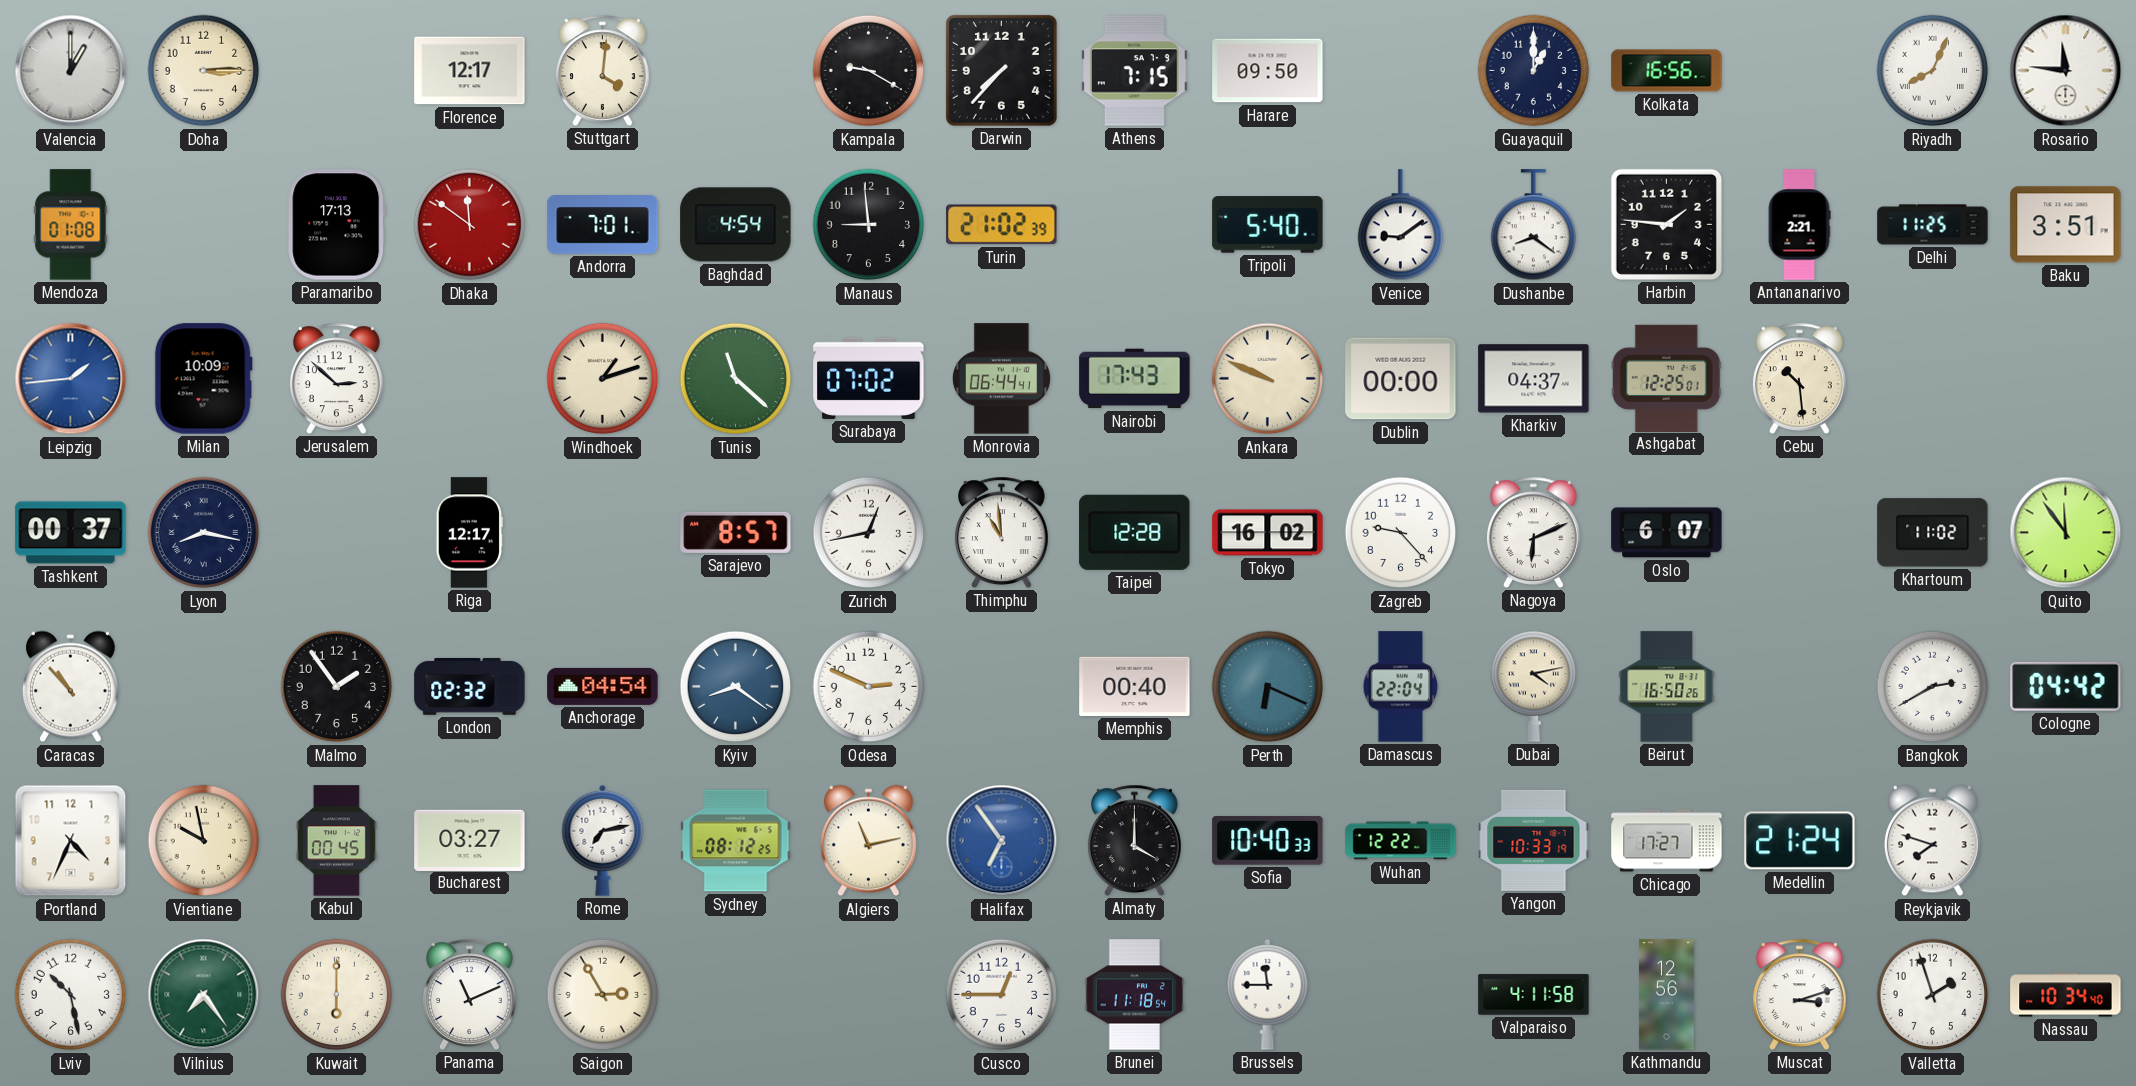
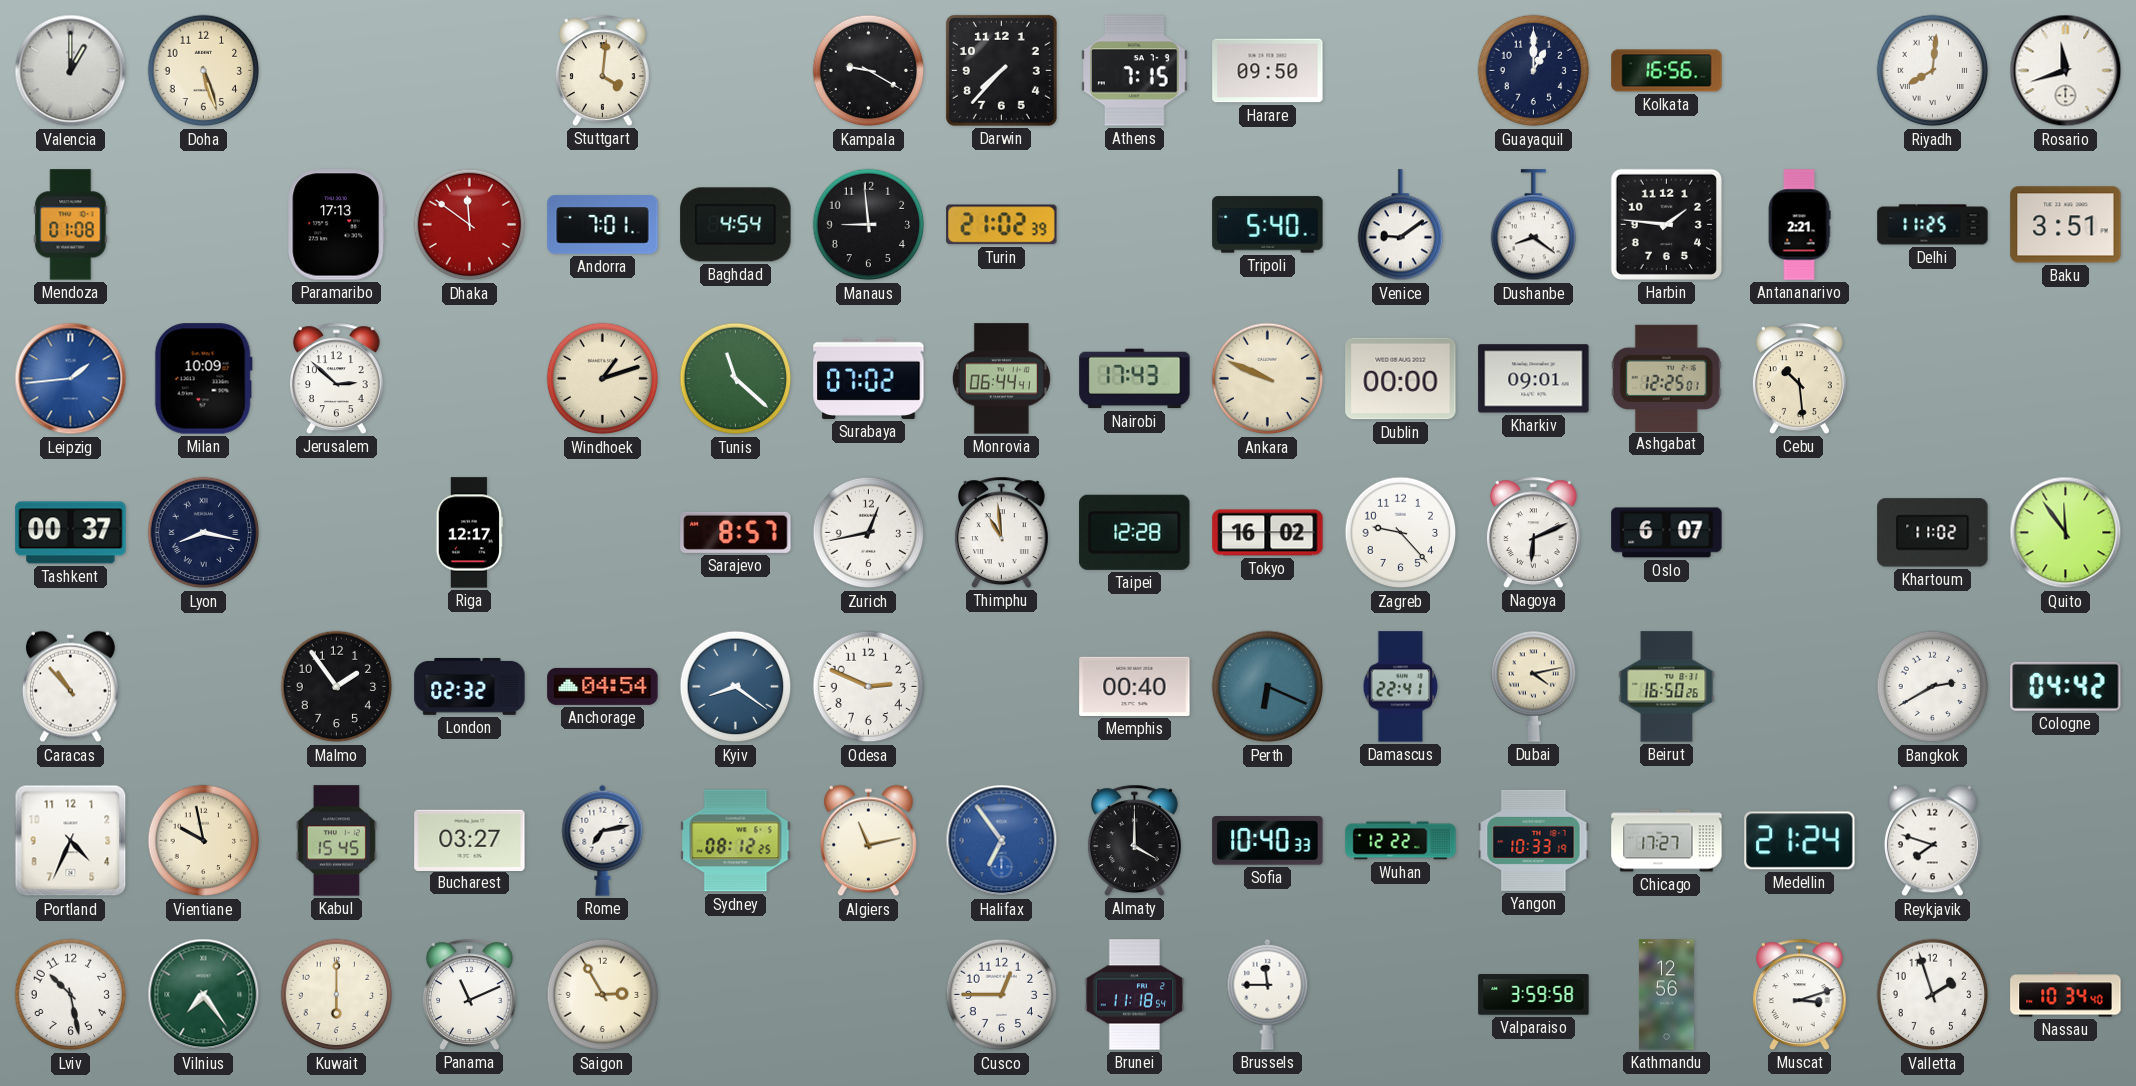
Doha: 3:15 -> 5:27
Florence: 12:17 -> none
Riyadh: 8:04 -> 8:01
Rosario: 11:46 -> 11:42
Kharkiv: 04:37 -> 09:01
Damascus: 22:04 -> 22:41
Kabul: 00:45 -> 15:45
Valparaiso: 4:11 -> 3:59
